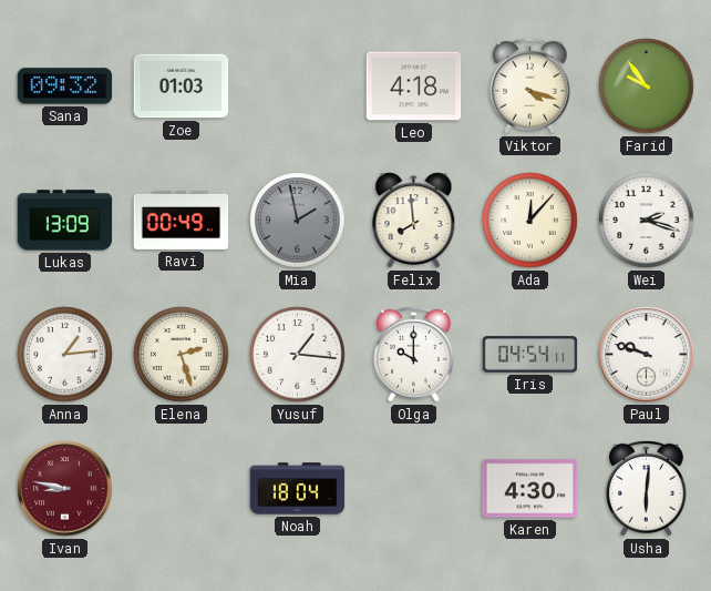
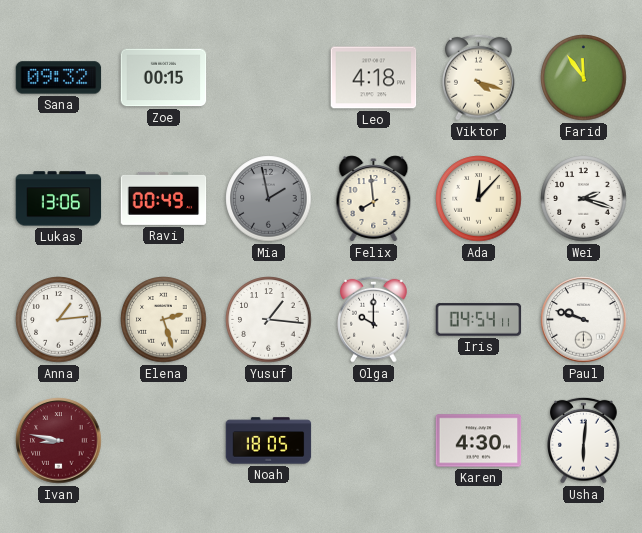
Zoe: 01:03 -> 00:15
Farid: 9:54 -> 11:54
Lukas: 13:09 -> 13:06
Noah: 18:04 -> 18:05
